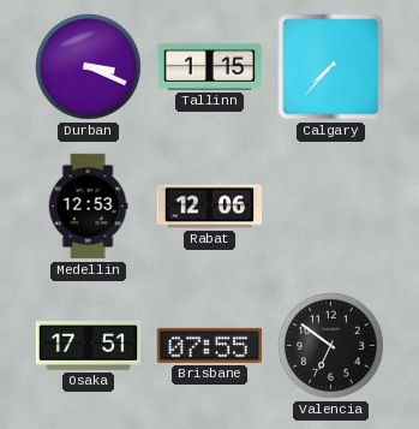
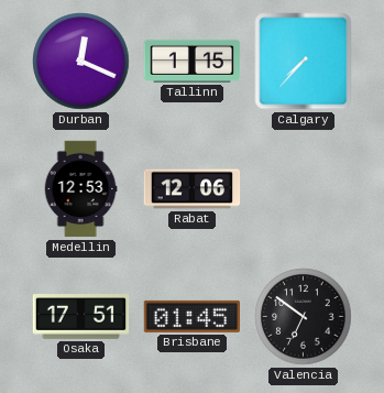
Durban: 3:19 -> 12:19
Brisbane: 07:55 -> 01:45
